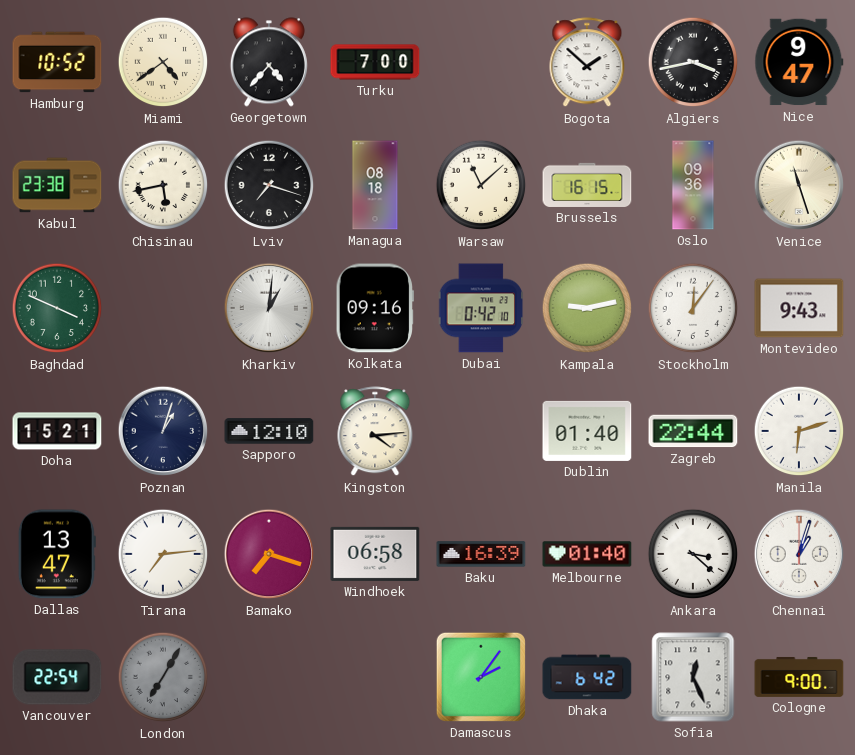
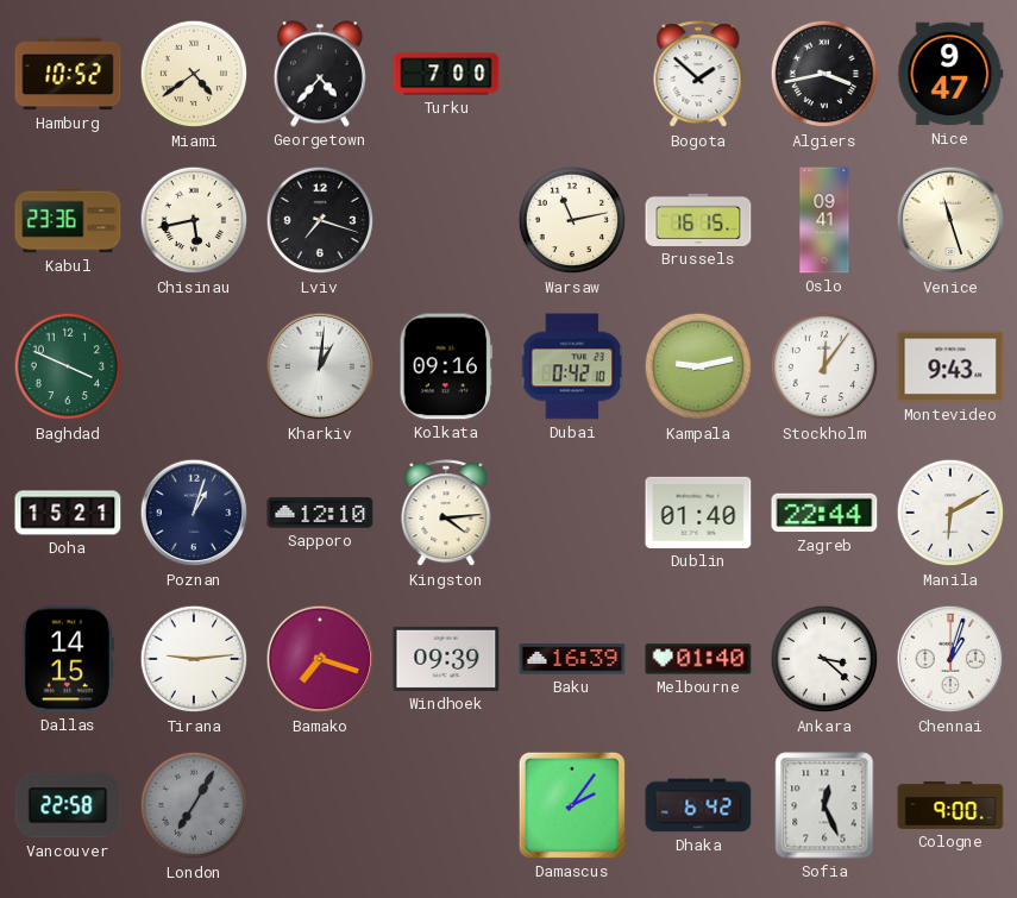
Kabul: 23:38 -> 23:36
Managua: 08:18 -> none
Warsaw: 11:08 -> 11:13
Oslo: 09:36 -> 09:41
Manila: 6:12 -> 6:10
Dallas: 13:47 -> 14:15
Tirana: 7:14 -> 9:14
Windhoek: 06:58 -> 09:39
Vancouver: 22:54 -> 22:58
